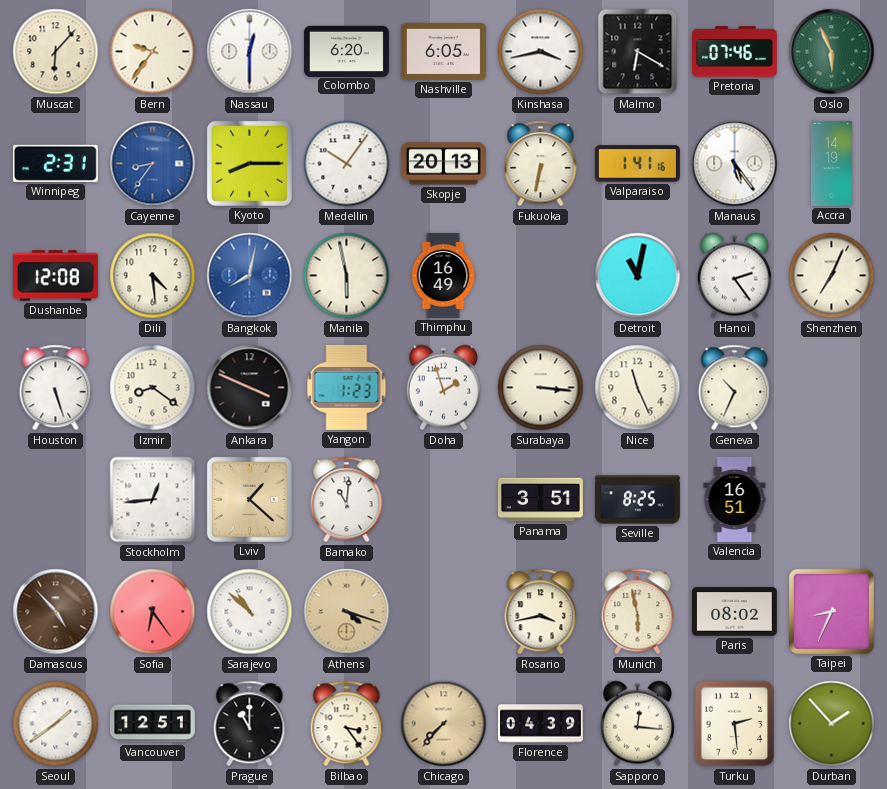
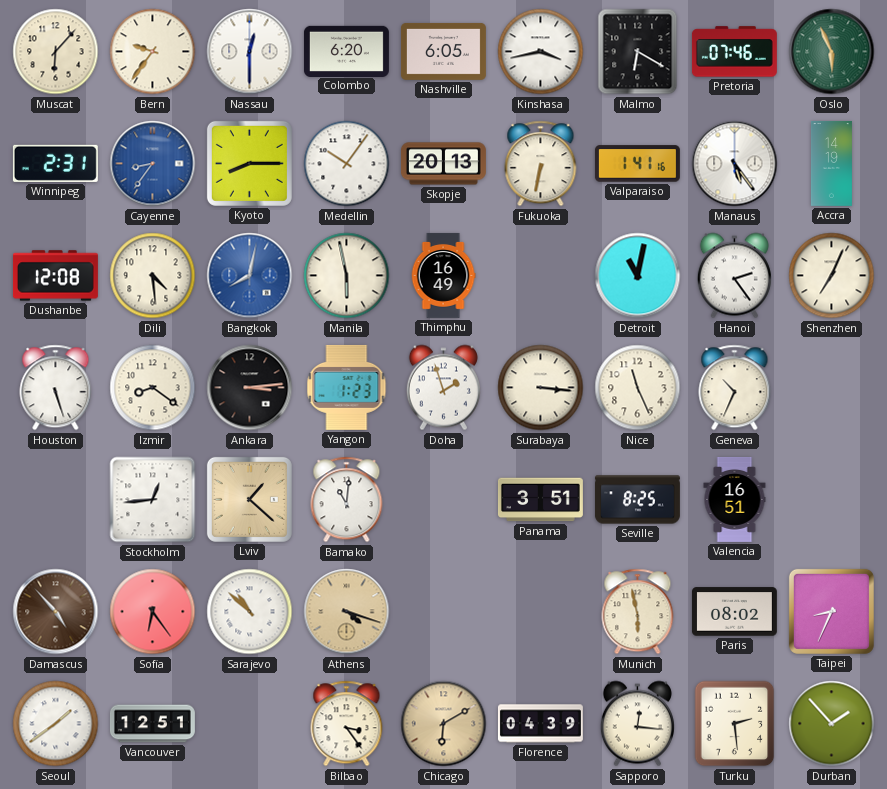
Ankara: 3:49 -> 3:14
Rosario: 3:43 -> none
Prague: 11:00 -> none
Chicago: 7:37 -> 6:10
